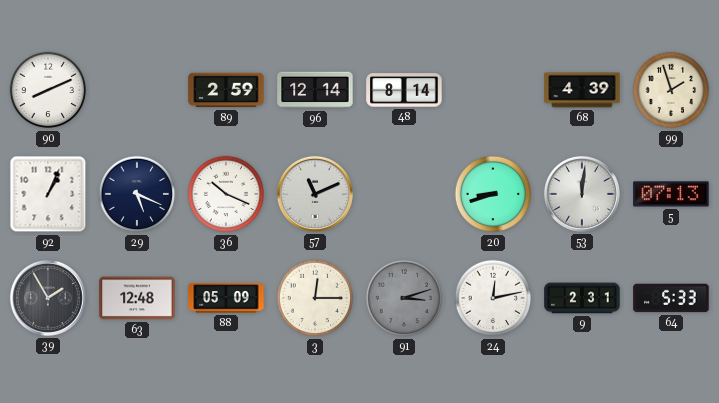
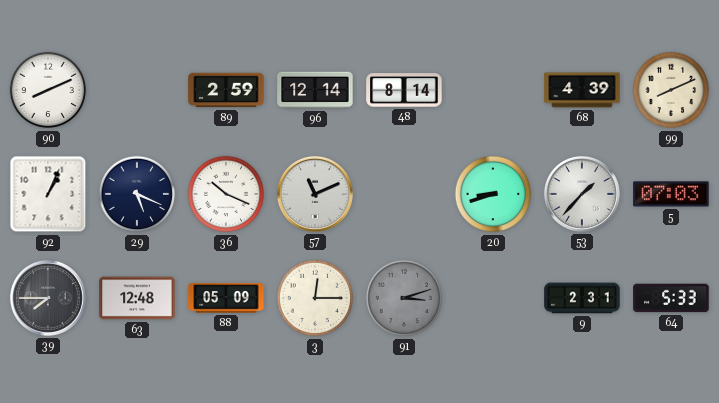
99: 1:57 -> 8:11
53: 12:01 -> 1:37
5: 07:13 -> 07:03
39: 1:55 -> 7:45
24: 12:13 -> none
